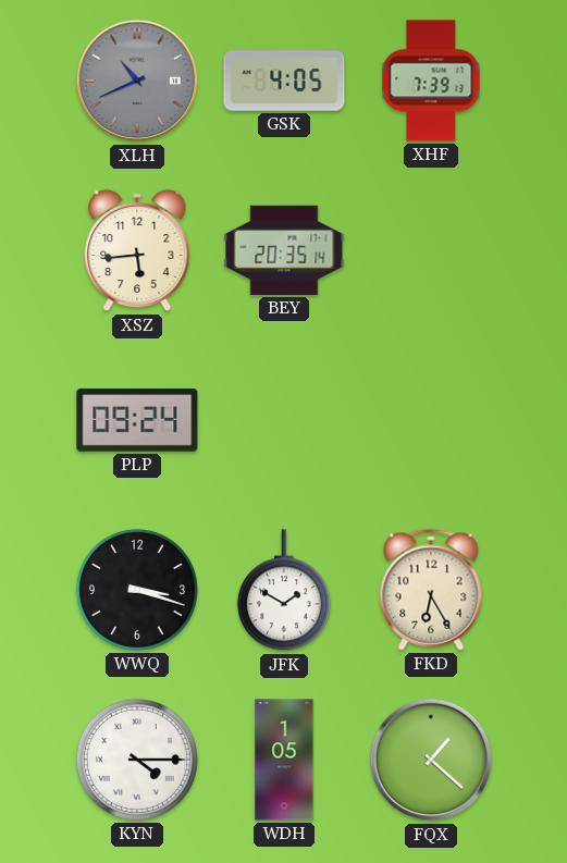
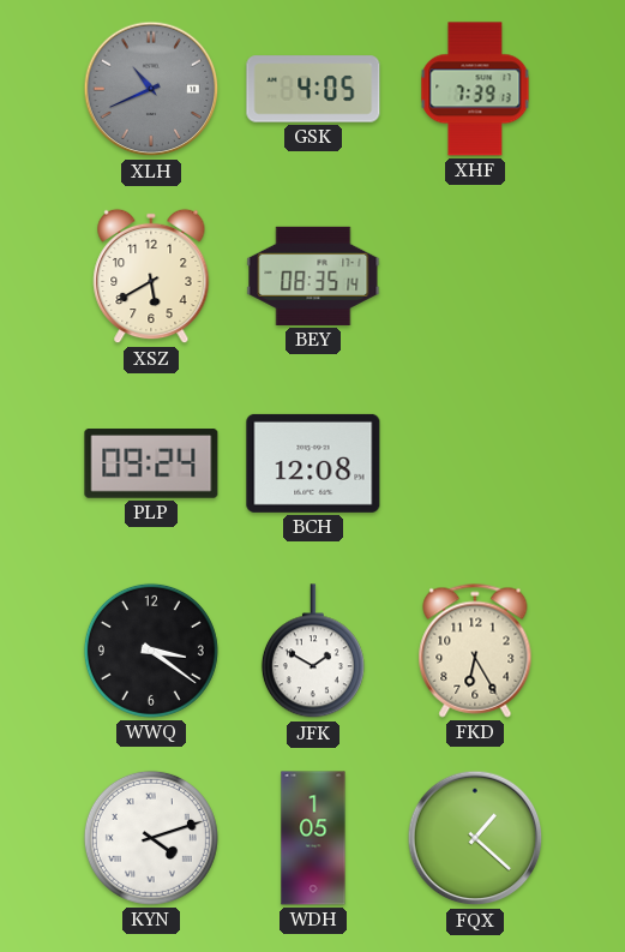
XSZ: 5:44 -> 5:40
BEY: 20:35 -> 08:35
BCH: none -> 12:08
WWQ: 3:18 -> 3:21
KYN: 4:15 -> 4:12
